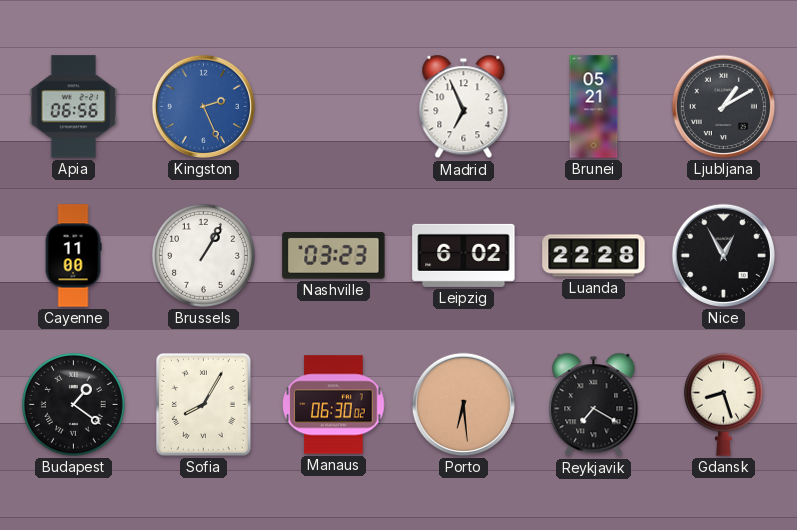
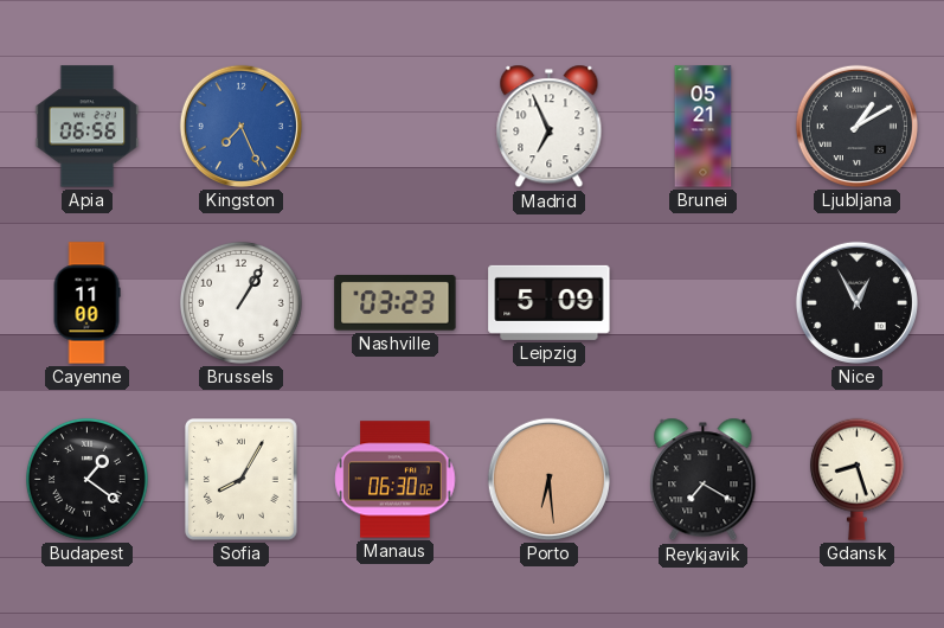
Kingston: 2:26 -> 7:26
Leipzig: 6:02 -> 5:09
Luanda: 22:28 -> none
